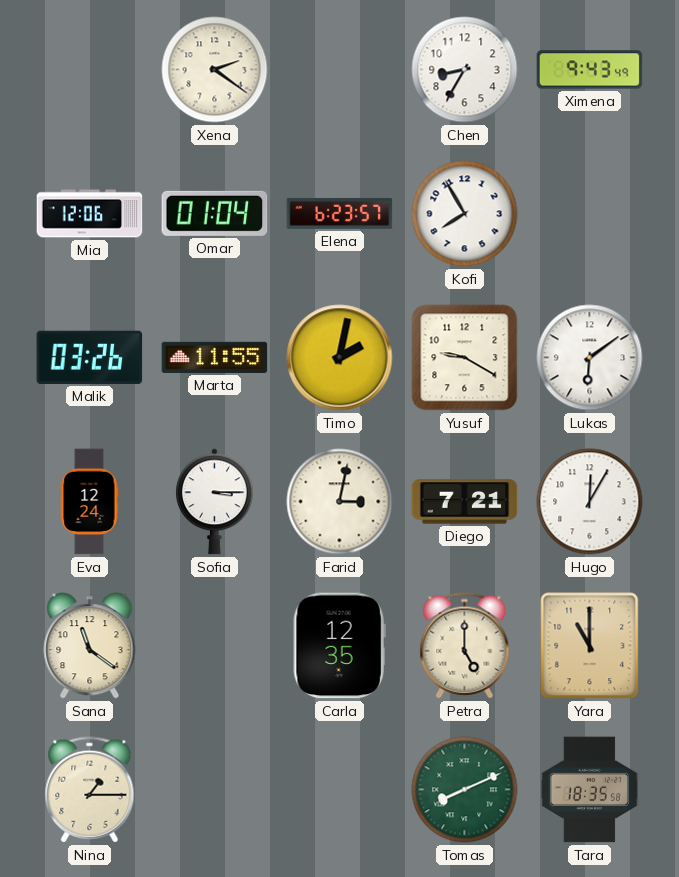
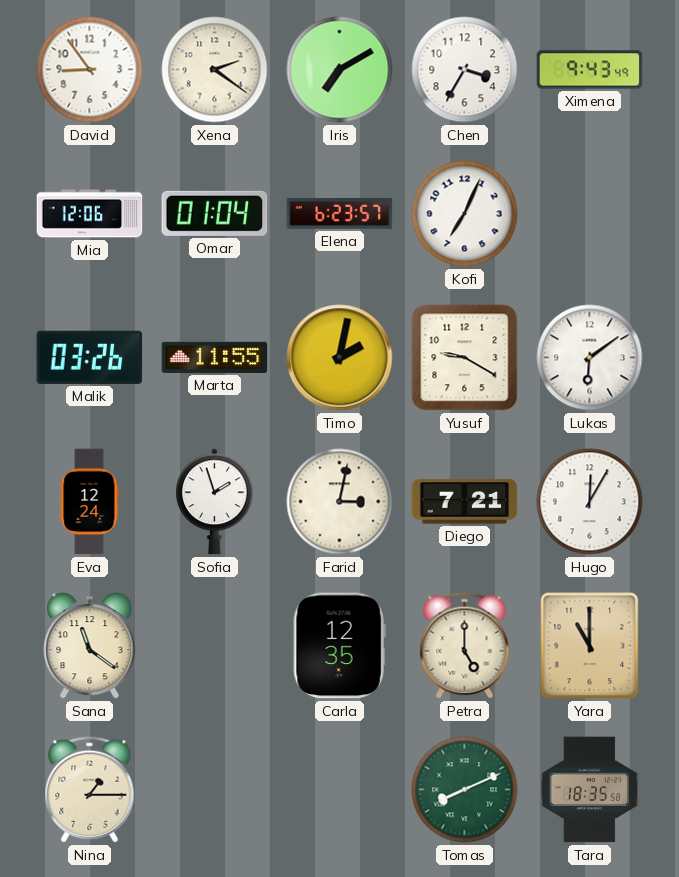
David: none -> 8:54
Iris: none -> 7:10
Chen: 8:35 -> 3:35
Kofi: 7:55 -> 7:04
Sofia: 3:15 -> 1:57
